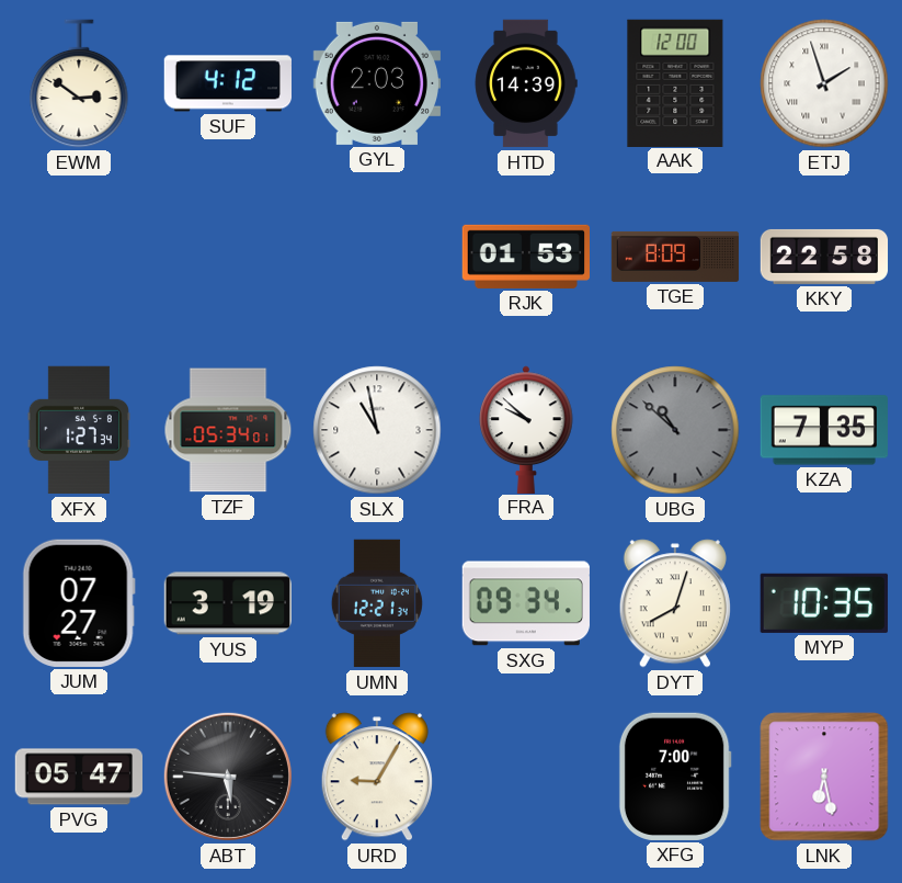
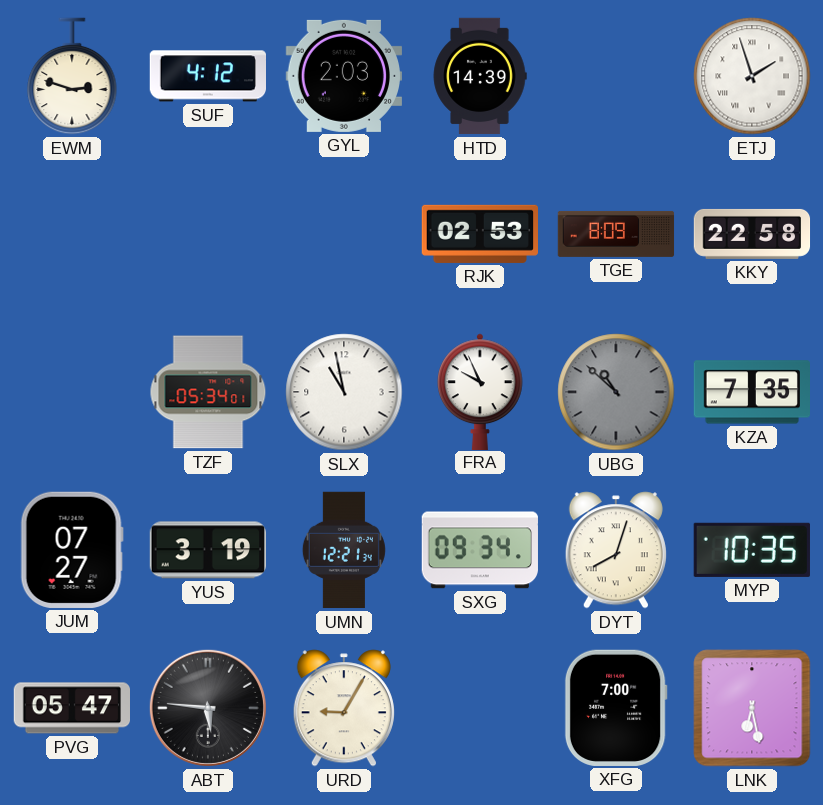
EWM: 2:51 -> 2:48
AAK: 12:00 -> none
RJK: 01:53 -> 02:53
XFX: 1:27 -> none
FRA: 9:52 -> 9:56
